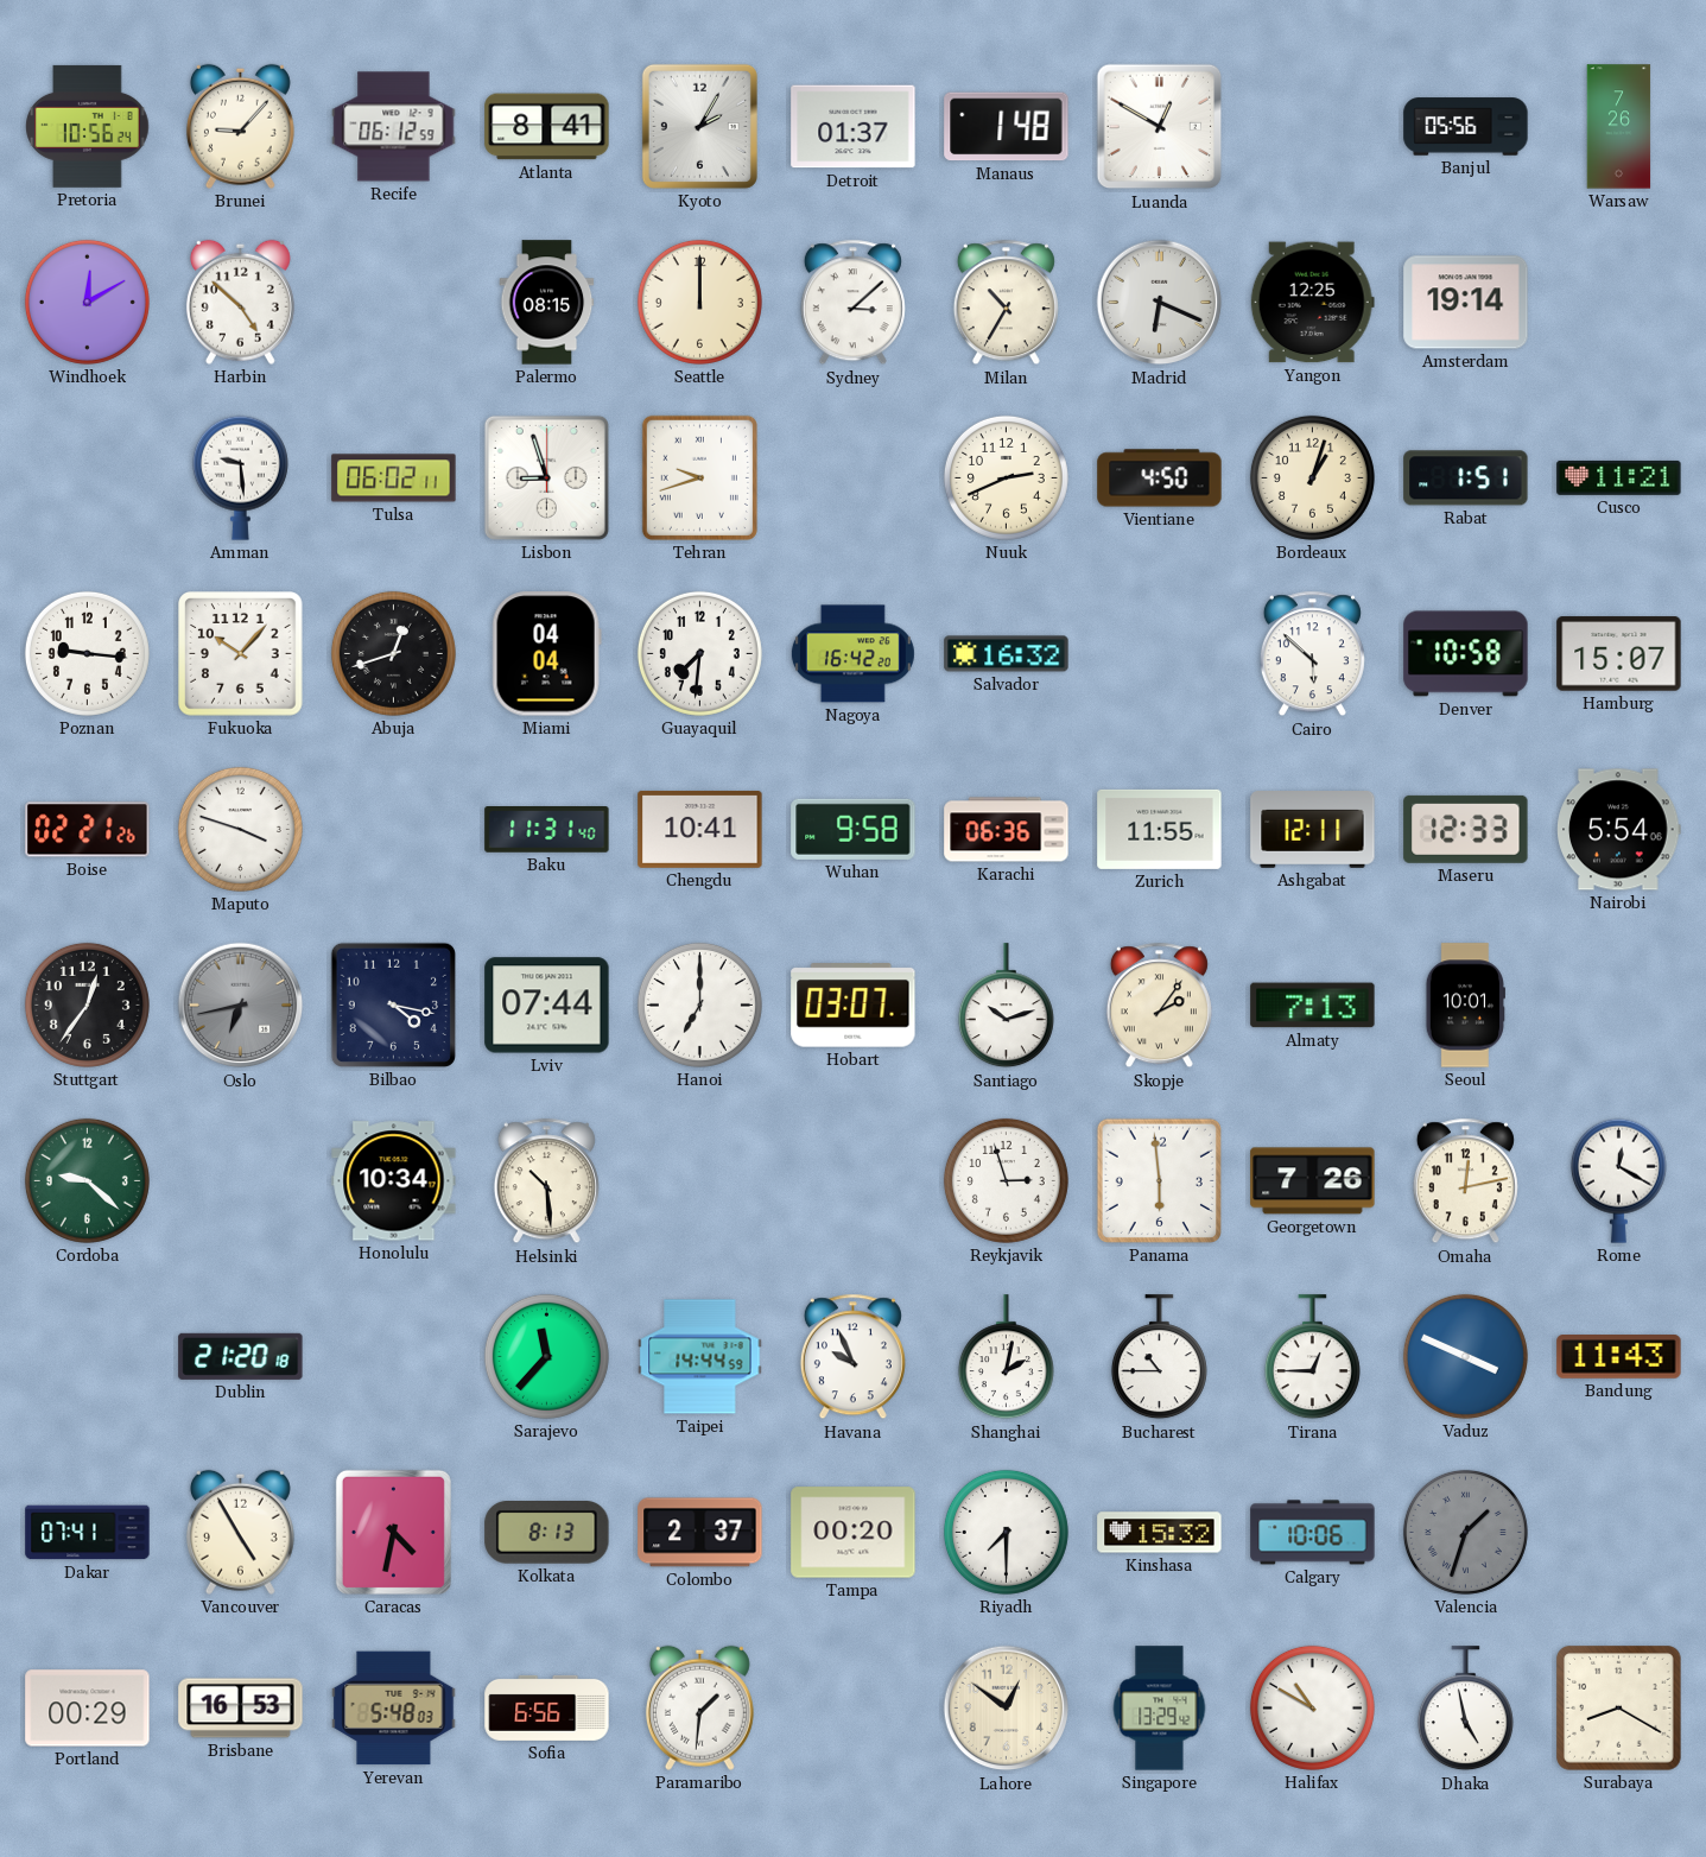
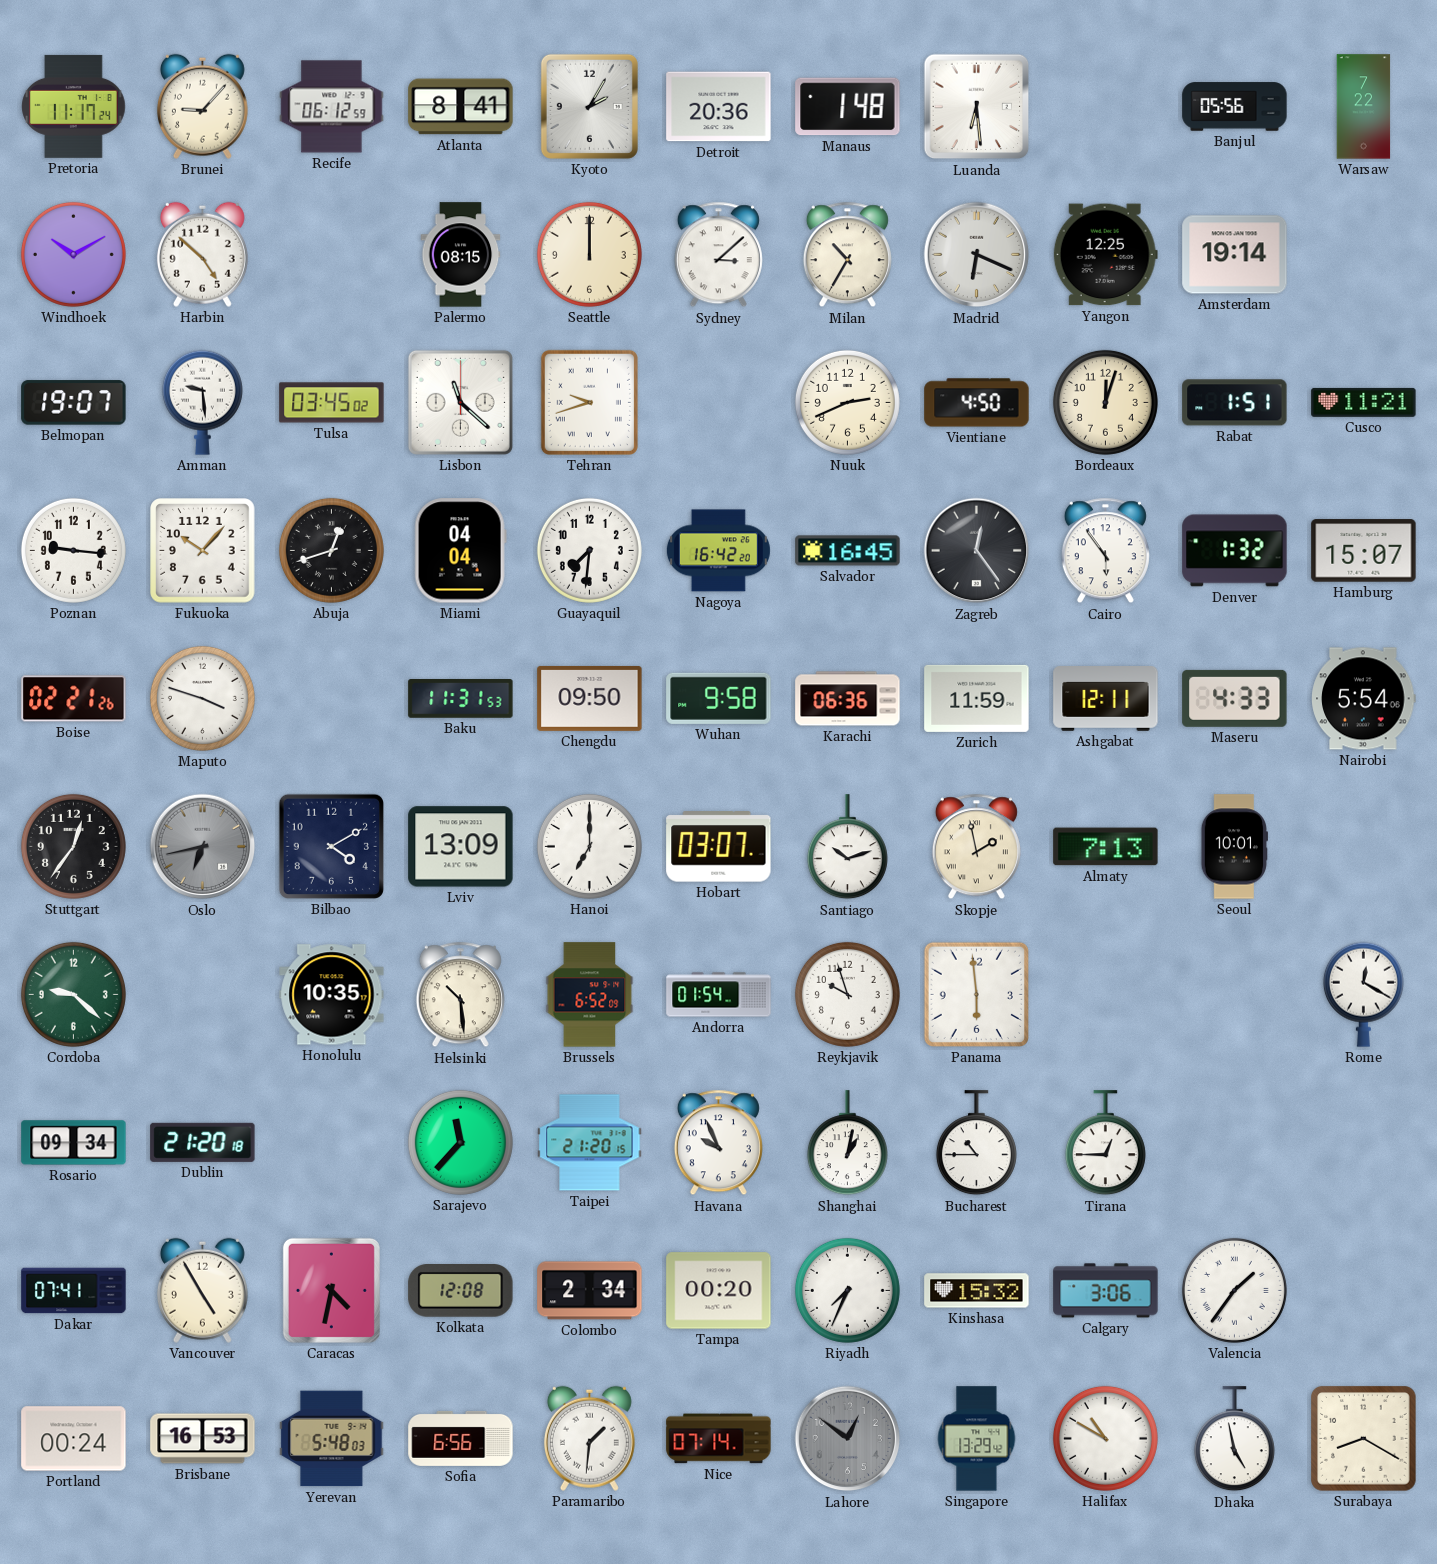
Pretoria: 10:56 -> 11:17
Detroit: 01:37 -> 20:36
Luanda: 12:50 -> 6:29
Warsaw: 7:26 -> 7:22
Windhoek: 12:10 -> 10:10
Belmopan: none -> 19:07
Tulsa: 06:02 -> 03:45
Lisbon: 8:57 -> 11:22
Bordeaux: 1:03 -> 12:03
Salvador: 16:32 -> 16:45
Zagreb: none -> 12:24
Cairo: 5:52 -> 5:54
Denver: 10:58 -> 1:32
Baku: 11:31:40 -> 11:31:53
Chengdu: 10:41 -> 09:50
Zurich: 11:55 -> 11:59
Maseru: 12:33 -> 4:33
Bilbao: 4:17 -> 4:10
Lviv: 07:44 -> 13:09
Skopje: 2:06 -> 1:58
Honolulu: 10:34 -> 10:35
Brussels: none -> 6:52
Andorra: none -> 01:54
Reykjavik: 2:57 -> 9:57
Georgetown: 7:26 -> none
Omaha: 12:13 -> none
Rosario: none -> 09:34
Taipei: 14:44 -> 21:20
Shanghai: 2:02 -> 1:02
Vaduz: 3:49 -> none
Bandung: 11:43 -> none
Kolkata: 8:13 -> 12:08
Colombo: 2:37 -> 2:34
Riyadh: 7:30 -> 7:34
Calgary: 10:06 -> 3:06
Valencia: 1:33 -> 1:36
Valencia dial: grey -> white
Portland: 00:29 -> 00:24
Nice: none -> 07:14
Lahore dial: cream -> grey
